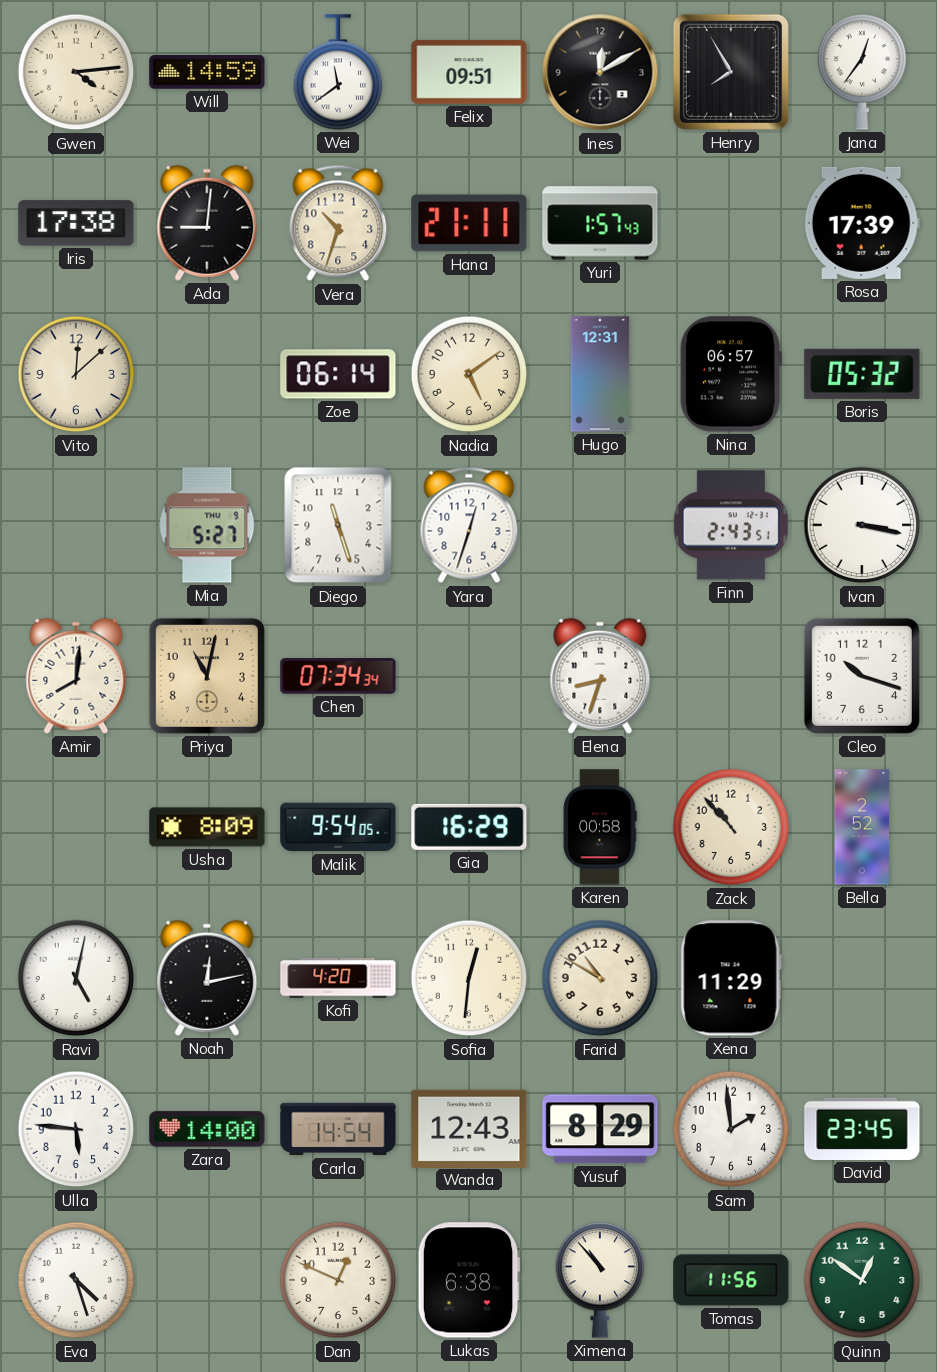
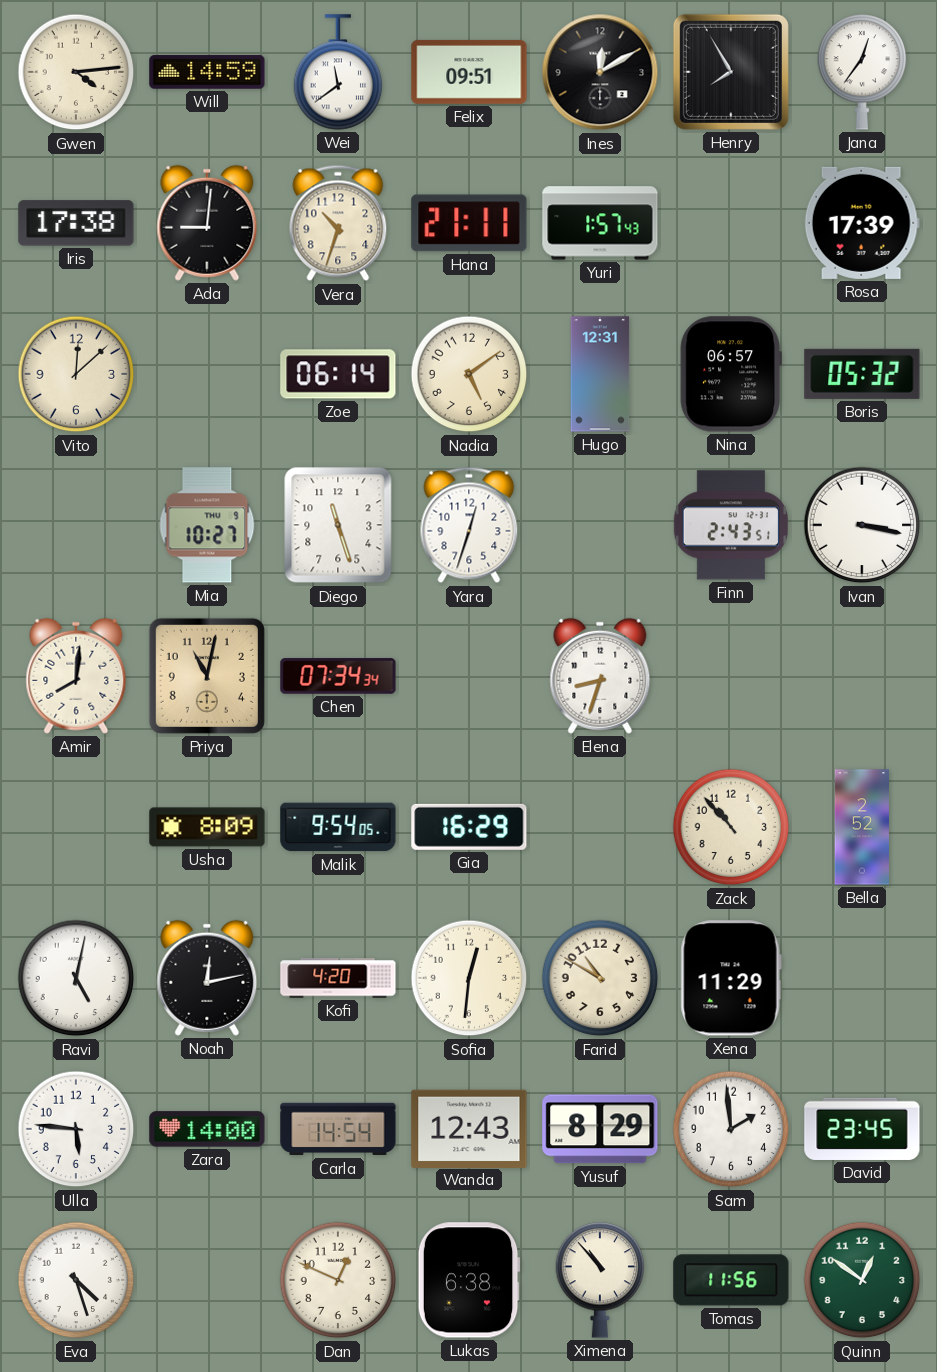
Mia: 5:27 -> 10:27
Cleo: 10:18 -> none
Karen: 00:58 -> none
